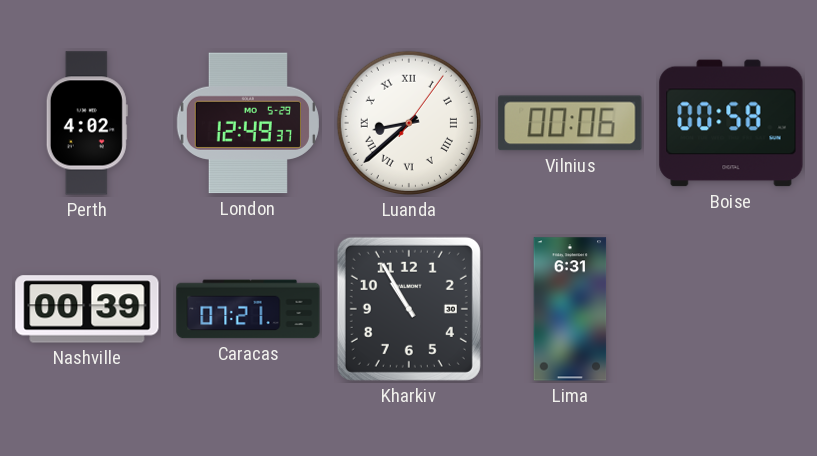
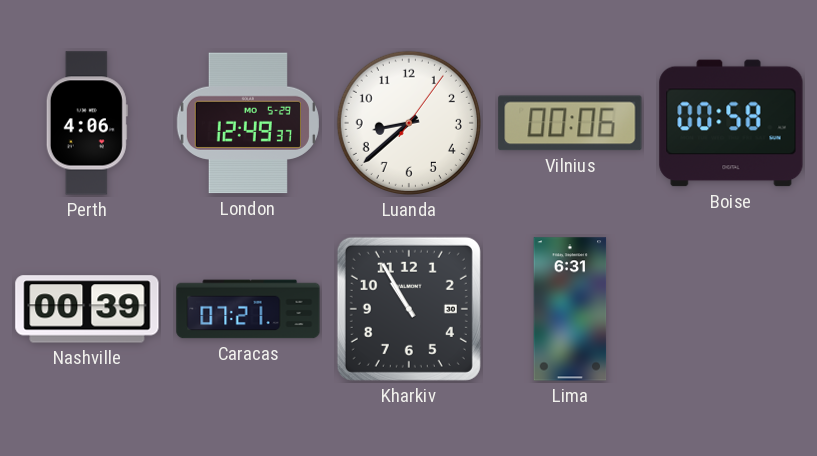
Perth: 4:02 -> 4:06
Luanda numerals: Roman -> Arabic
